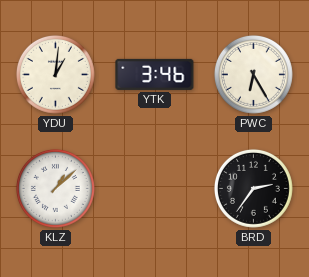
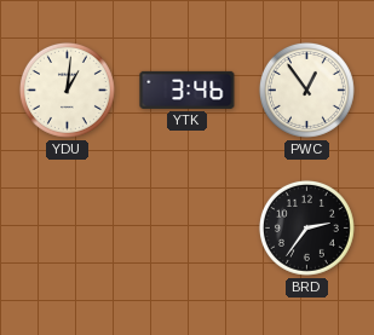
PWC: 6:25 -> 12:54
KLZ: 1:08 -> none
